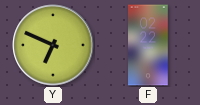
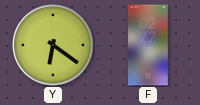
Y: 6:49 -> 6:21
